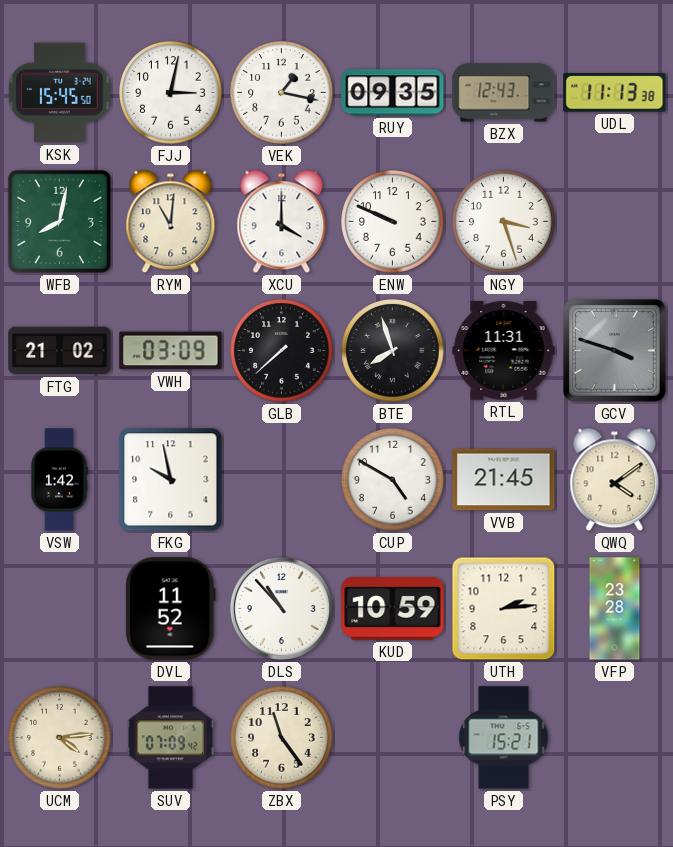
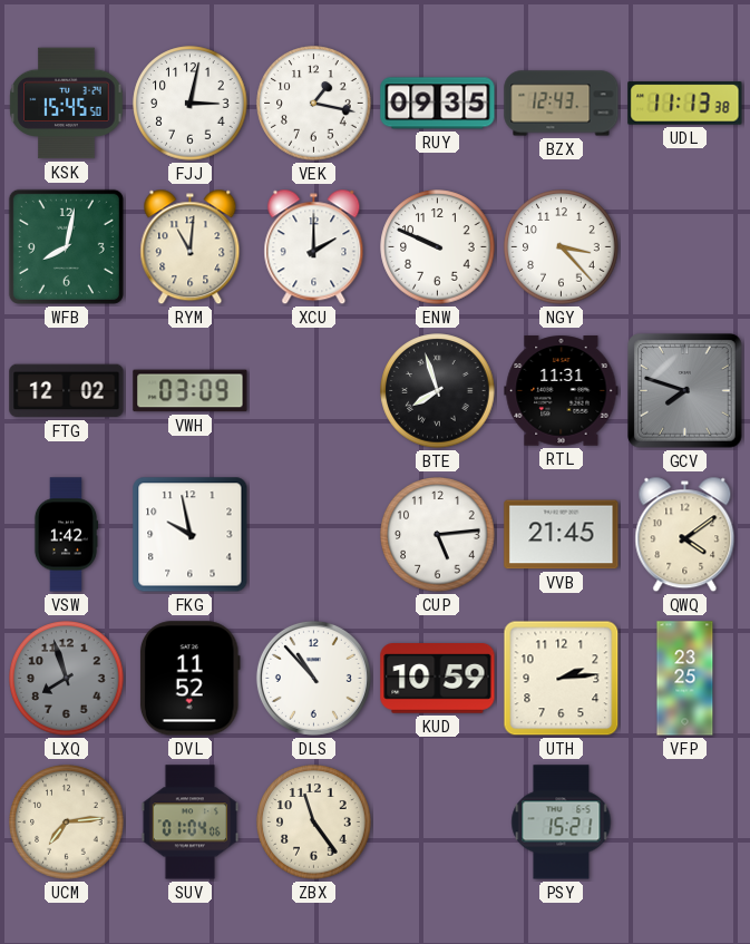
XCU: 4:00 -> 2:00
NGY: 3:27 -> 3:23
FTG: 21:02 -> 12:02
GLB: 7:38 -> none
GCV: 3:48 -> 7:48
CUP: 4:50 -> 5:14
LXQ: none -> 7:57
VFP: 23:28 -> 23:25
UCM: 4:14 -> 7:14
SUV: 07:09 -> 01:04
